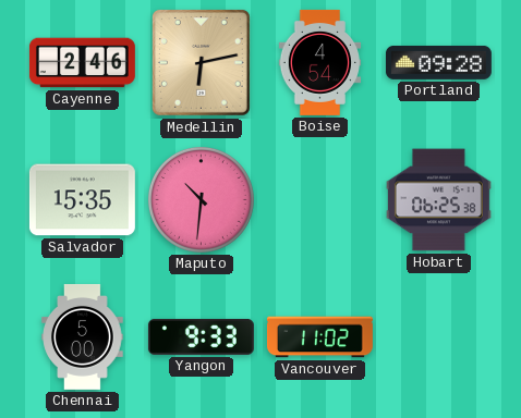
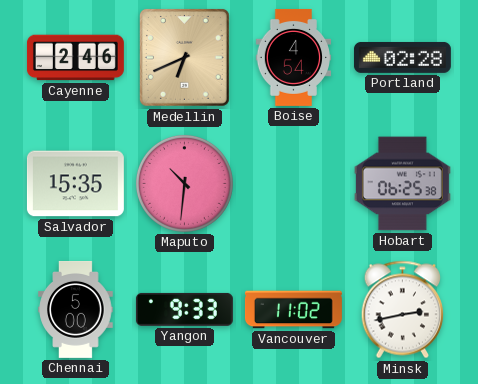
Medellin: 6:13 -> 6:41
Portland: 09:28 -> 02:28
Minsk: none -> 2:43
